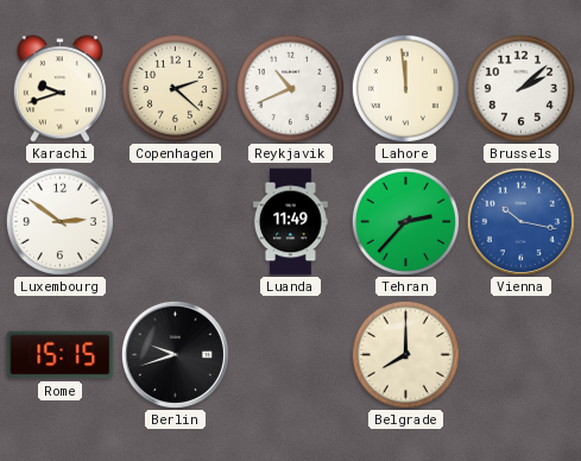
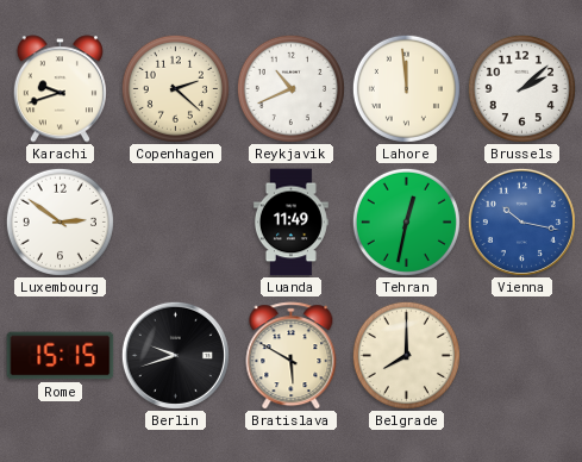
Tehran: 2:37 -> 12:32
Bratislava: none -> 5:50
